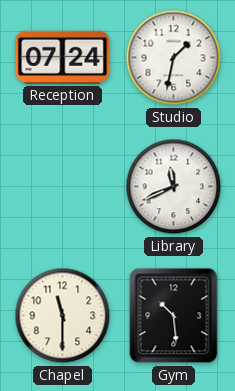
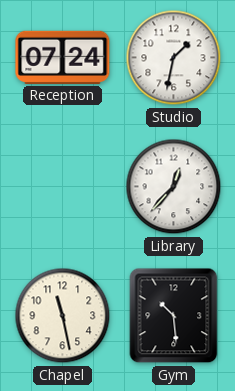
Library: 11:41 -> 12:37
Chapel: 11:30 -> 11:28
